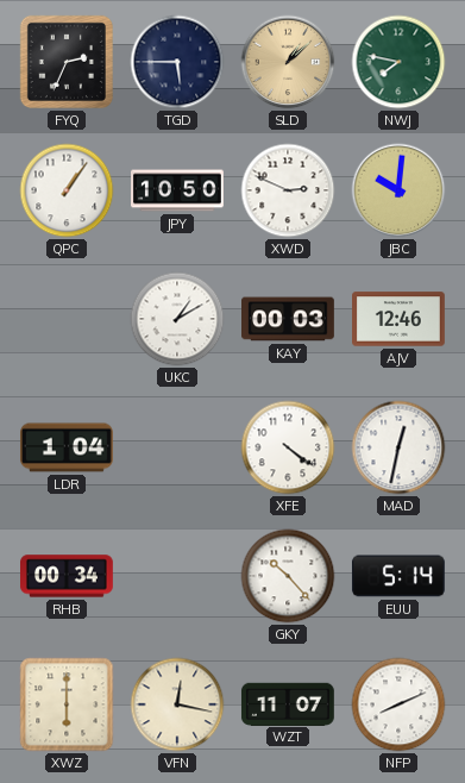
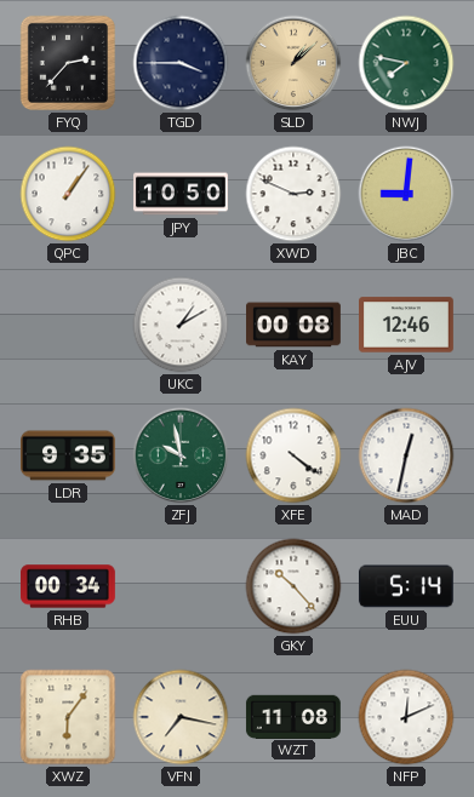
FYQ: 2:34 -> 2:37
TGD: 5:45 -> 3:45
JBC: 10:01 -> 9:01
KAY: 00:03 -> 00:08
LDR: 1:04 -> 9:35
ZFJ: none -> 9:58
XWZ: 6:00 -> 6:06
VFN: 12:17 -> 7:17
WZT: 11:07 -> 11:08
NFP: 8:11 -> 12:11
